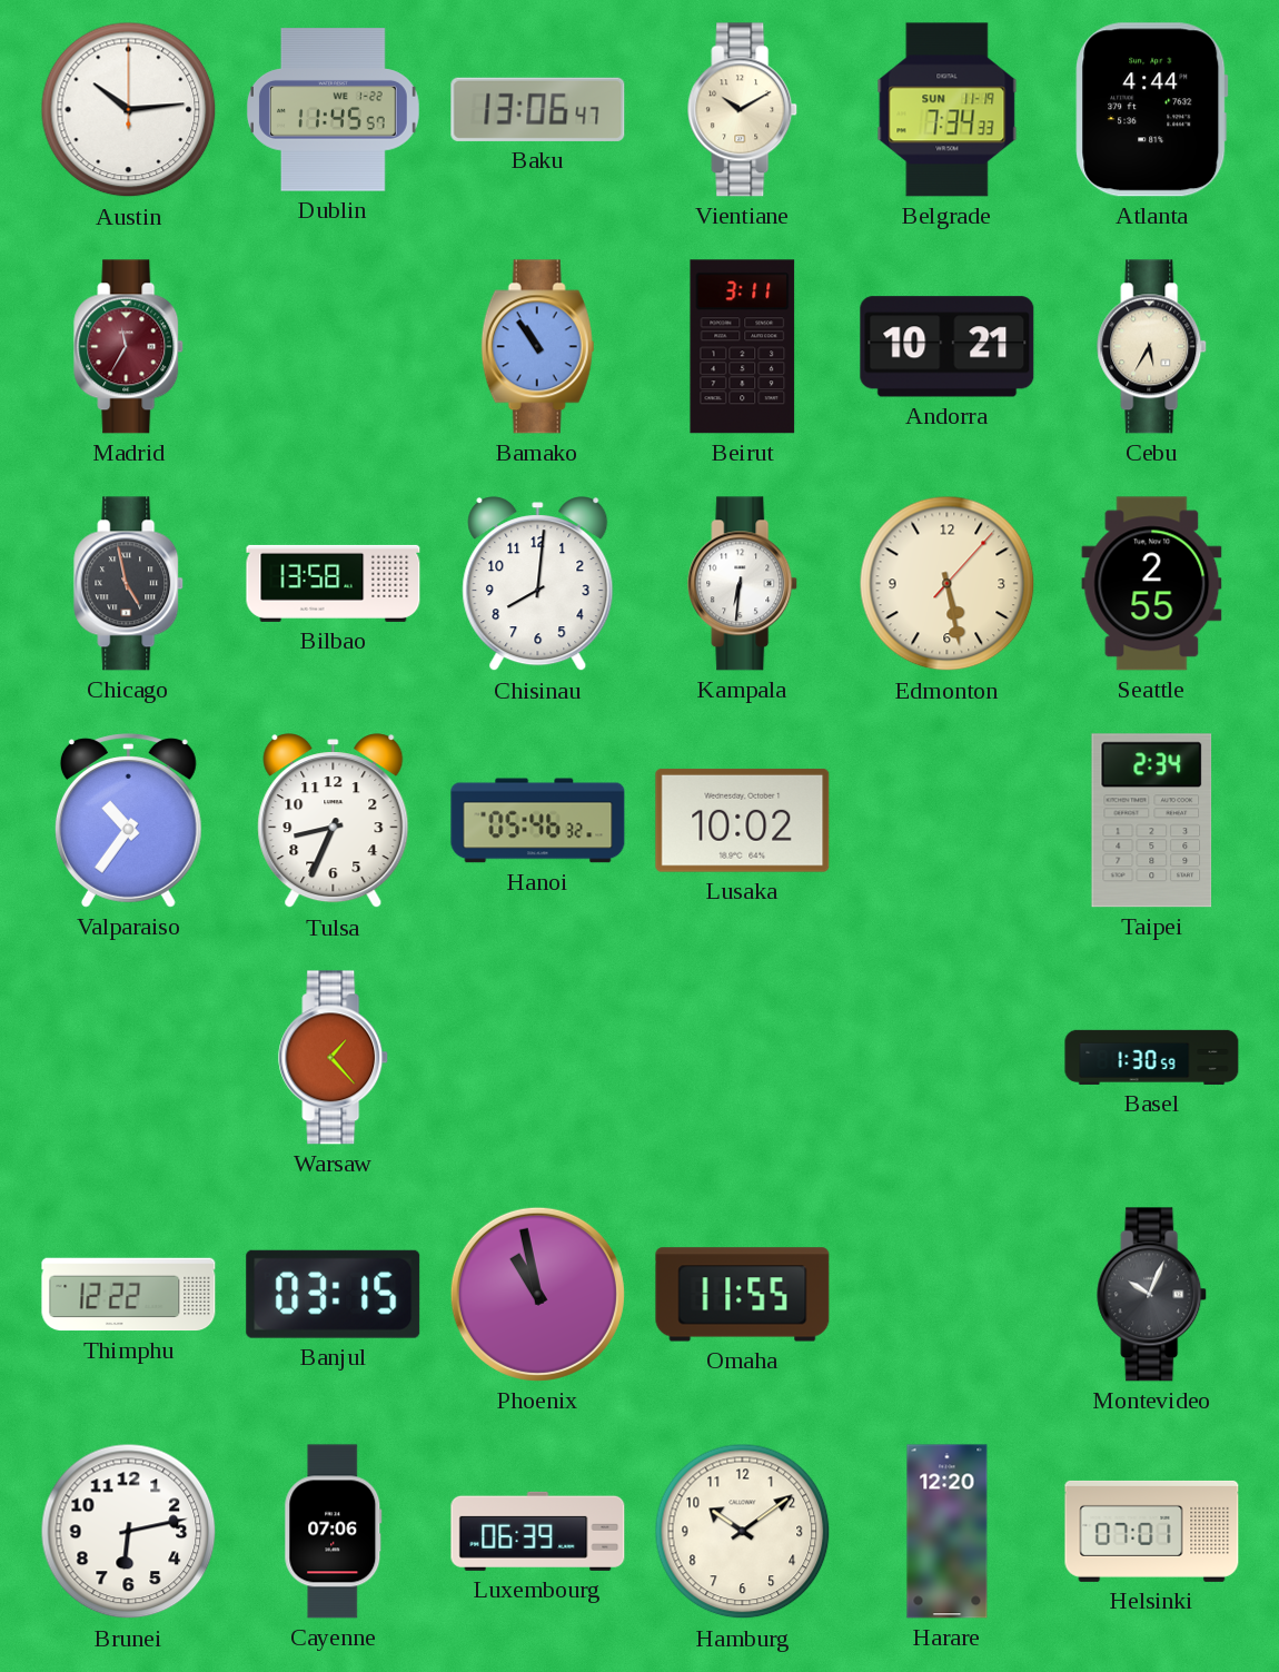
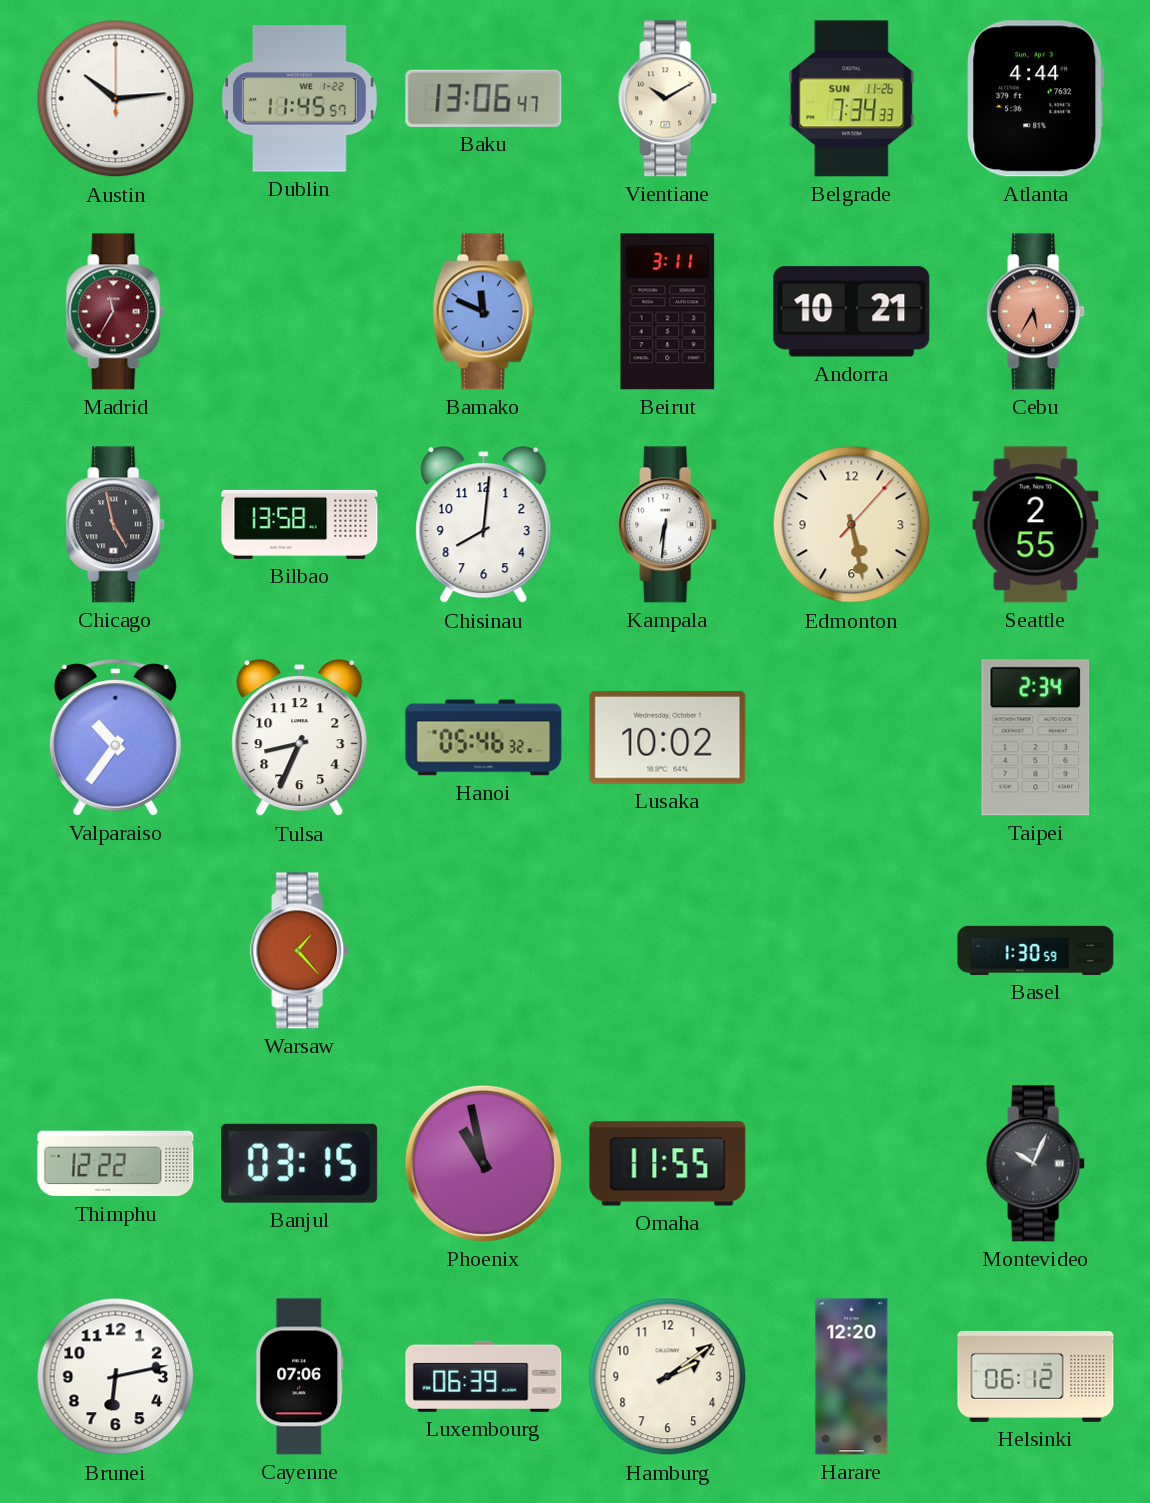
Belgrade date: SUN 11-19 -> SUN 11-26
Bamako: 10:54 -> 11:49
Cebu dial: cream -> salmon
Hamburg: 10:09 -> 2:09
Helsinki: 07:01 -> 06:12
